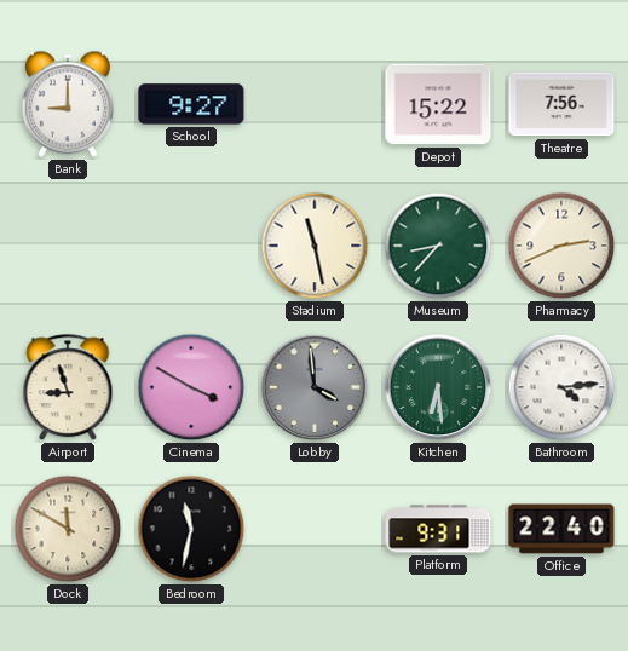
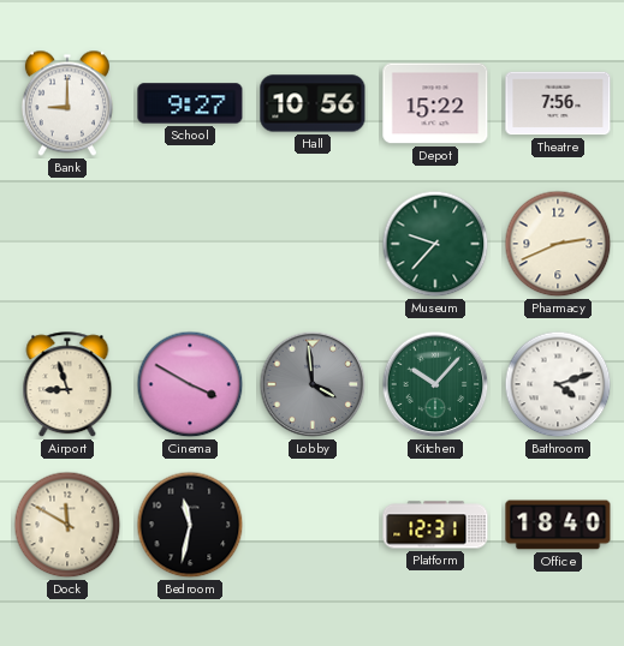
Hall: none -> 10:56
Stadium: 11:28 -> none
Museum: 8:37 -> 9:37
Kitchen: 6:29 -> 10:07
Bathroom: 4:14 -> 4:12
Platform: 9:31 -> 12:31
Office: 22:40 -> 18:40
